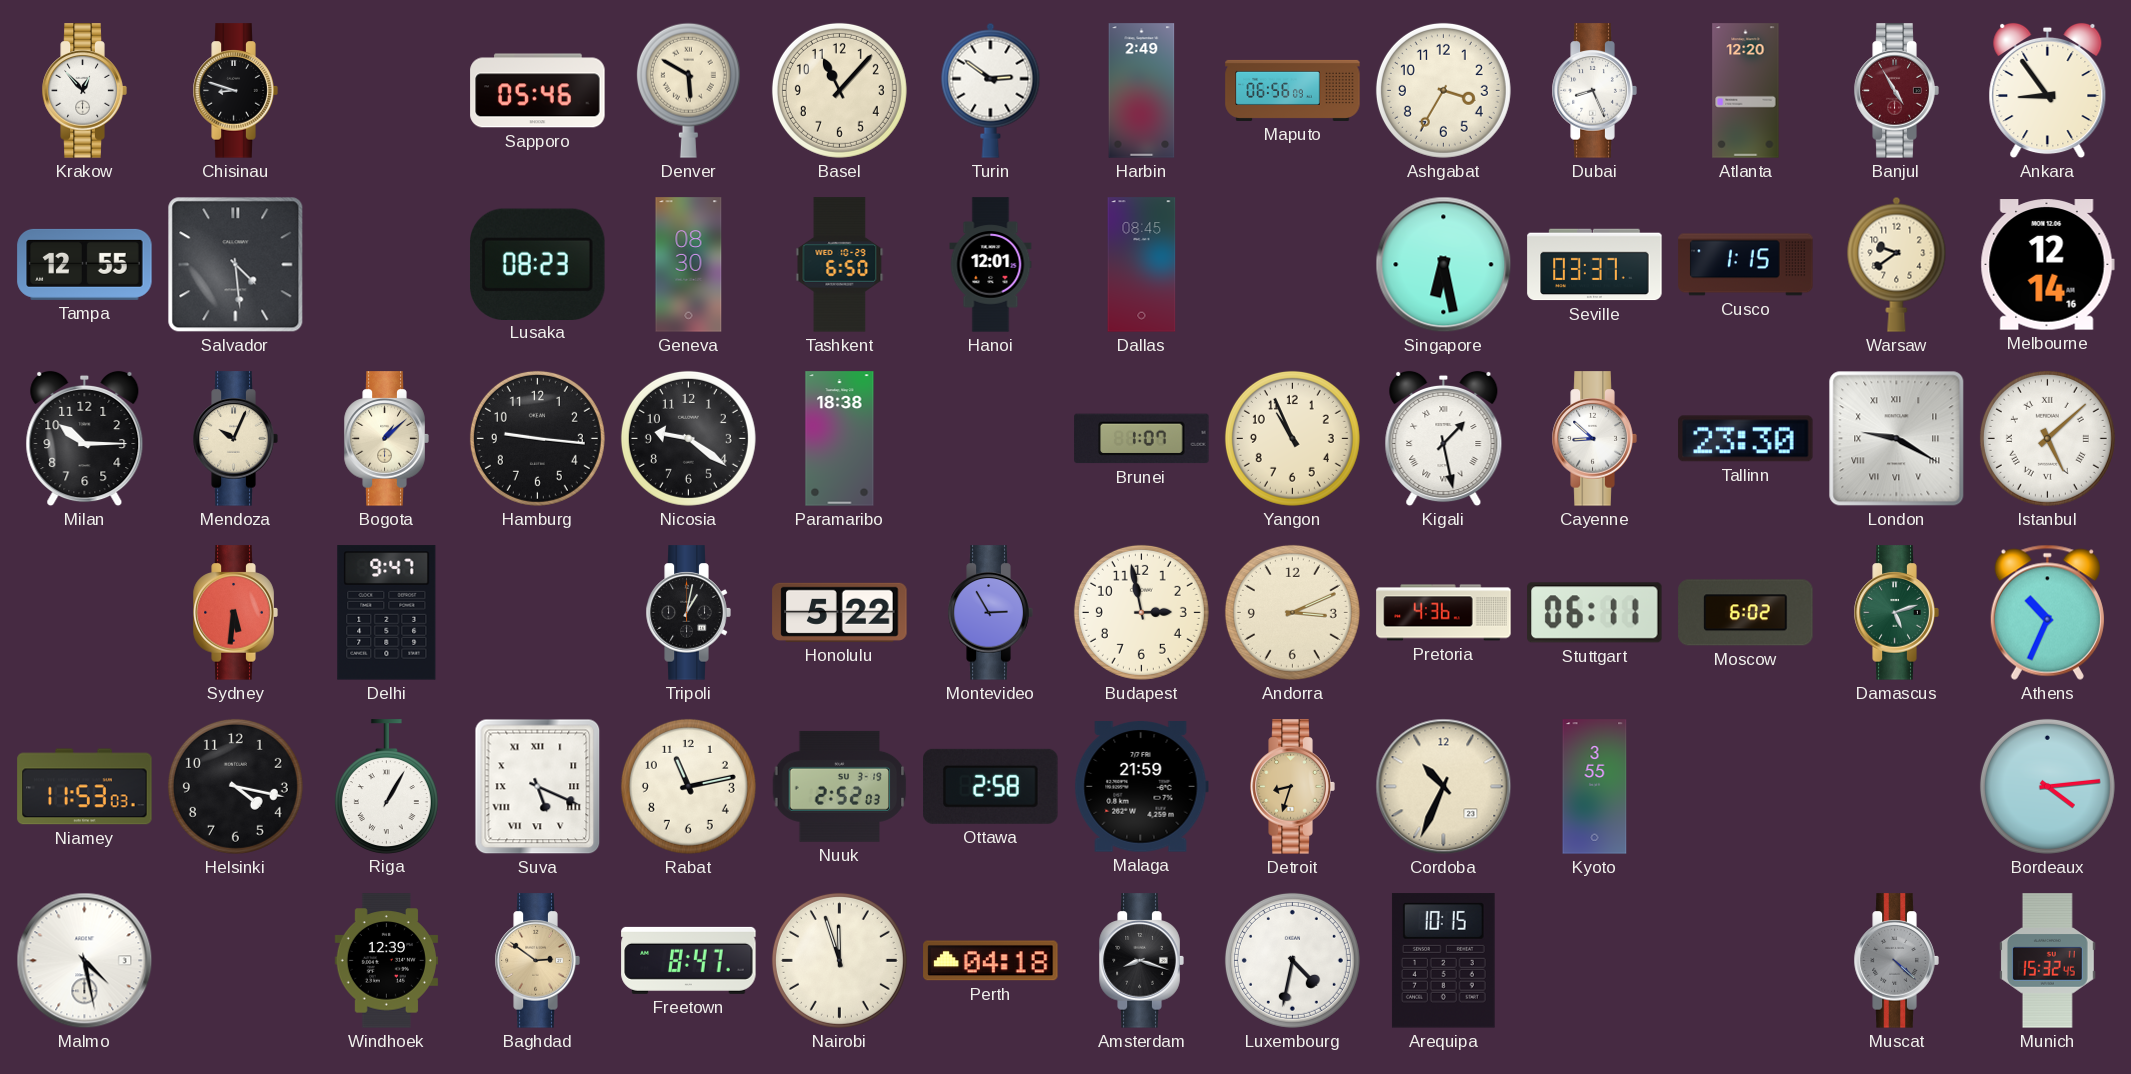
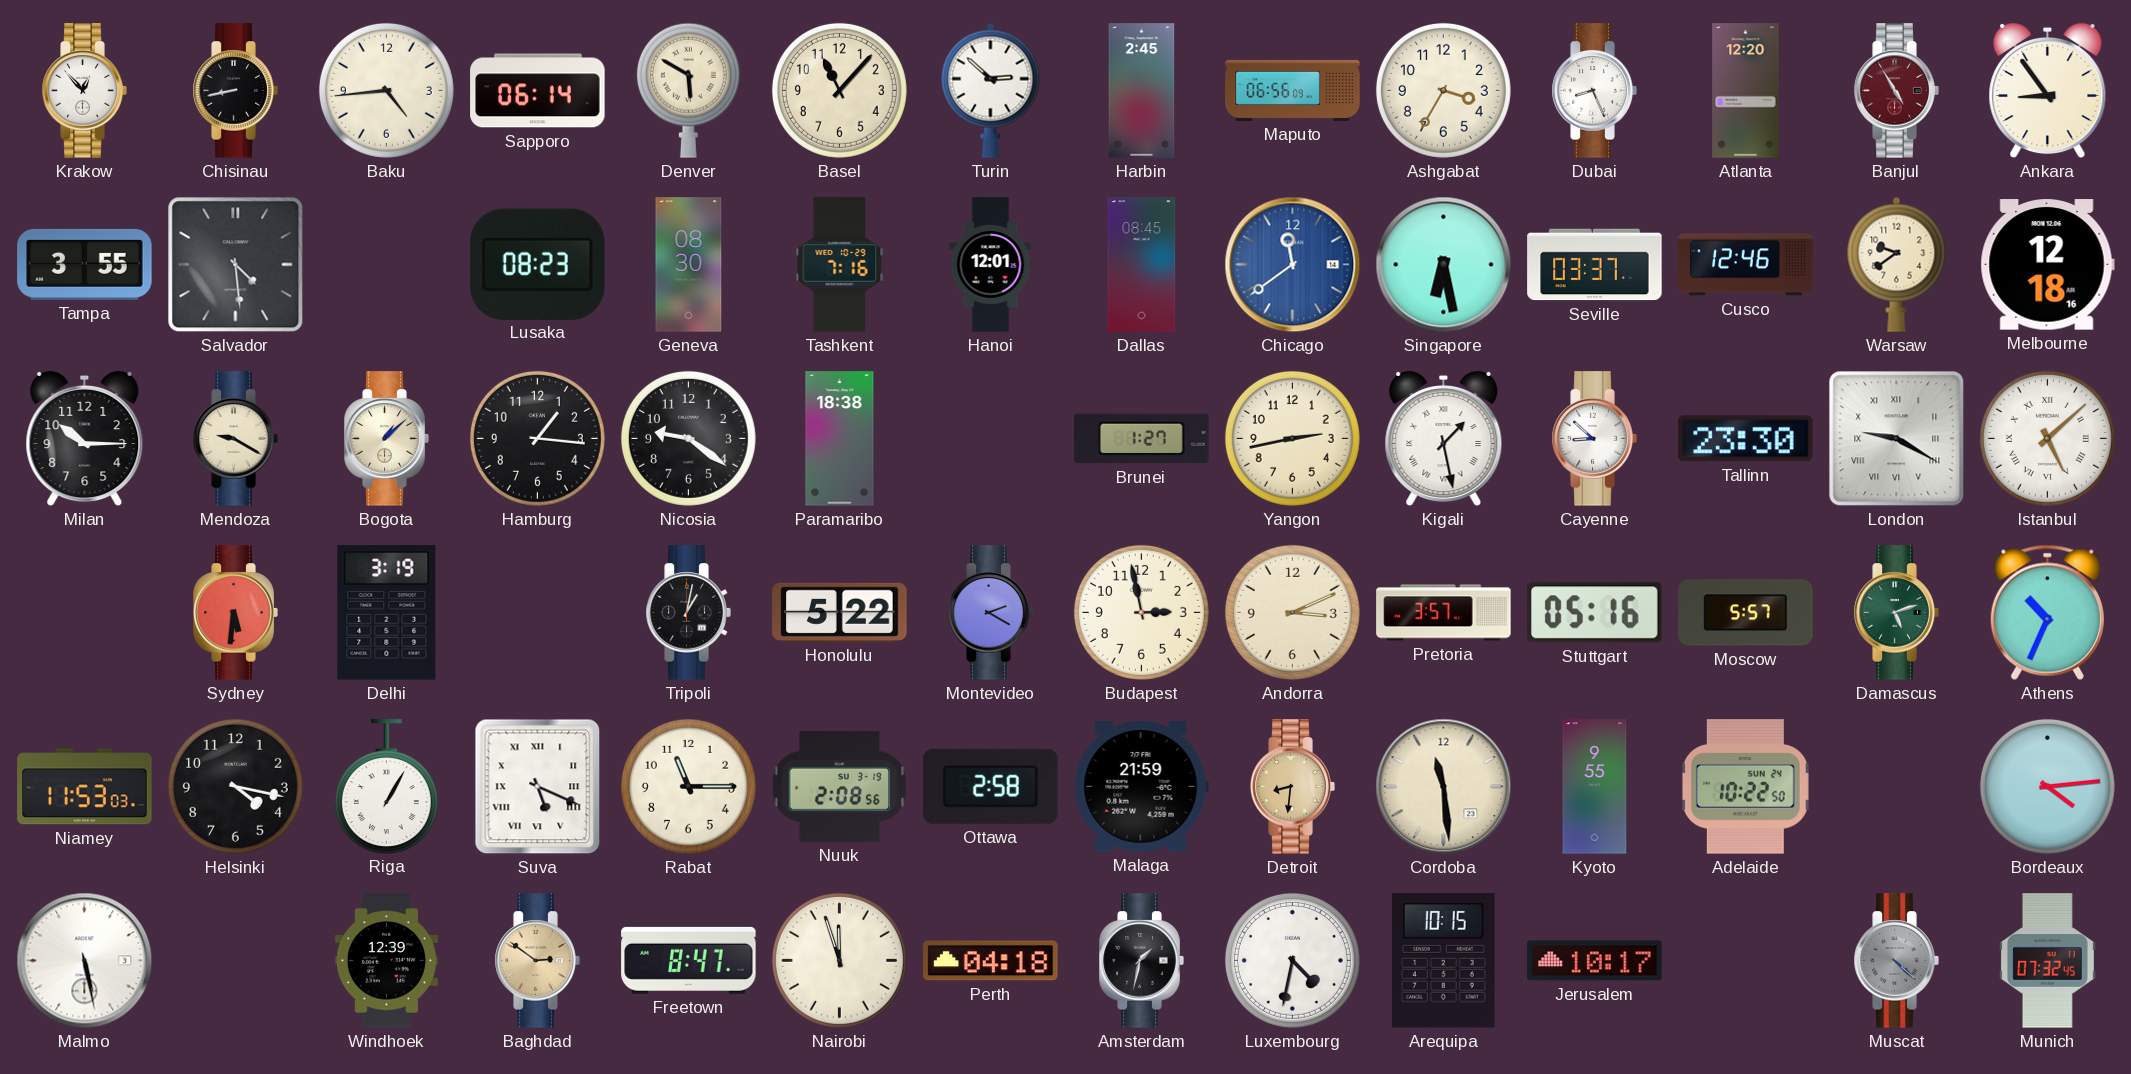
Chisinau: 8:48 -> 8:43
Baku: none -> 4:44
Sapporo: 05:46 -> 06:14
Turin: 2:51 -> 2:52
Harbin: 2:49 -> 2:45
Tampa: 12:55 -> 3:55
Tashkent: 6:50 -> 7:16
Chicago: none -> 11:39
Cusco: 1:15 -> 12:46
Melbourne: 12:14 -> 12:18
Mendoza: 10:04 -> 9:20
Hamburg: 9:16 -> 1:16
Brunei: 1:07 -> 1:27
Yangon: 10:56 -> 2:43
Delhi: 9:47 -> 3:19
Montevideo: 2:55 -> 2:20
Pretoria: 4:36 -> 3:57
Stuttgart: 06:11 -> 05:16
Moscow: 6:02 -> 5:57
Rabat: 11:13 -> 11:15
Nuuk: 2:52 -> 2:08
Detroit: 8:33 -> 8:31
Cordoba: 10:34 -> 11:29
Kyoto: 3:55 -> 9:55
Adelaide: none -> 10:22
Malmo: 4:28 -> 5:28
Amsterdam: 8:18 -> 1:32
Jerusalem: none -> 10:17
Munich: 15:32 -> 07:32
